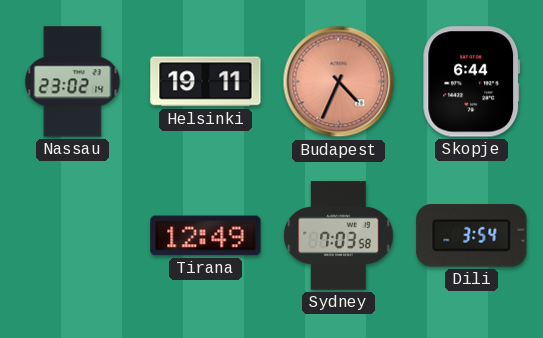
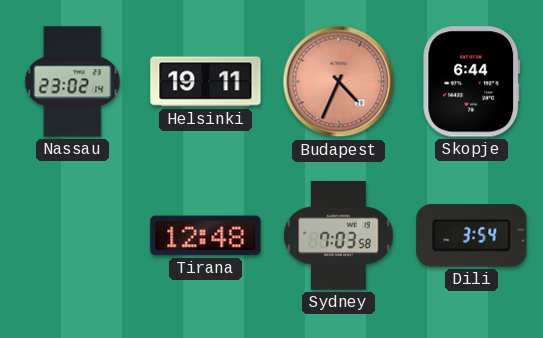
Tirana: 12:49 -> 12:48
